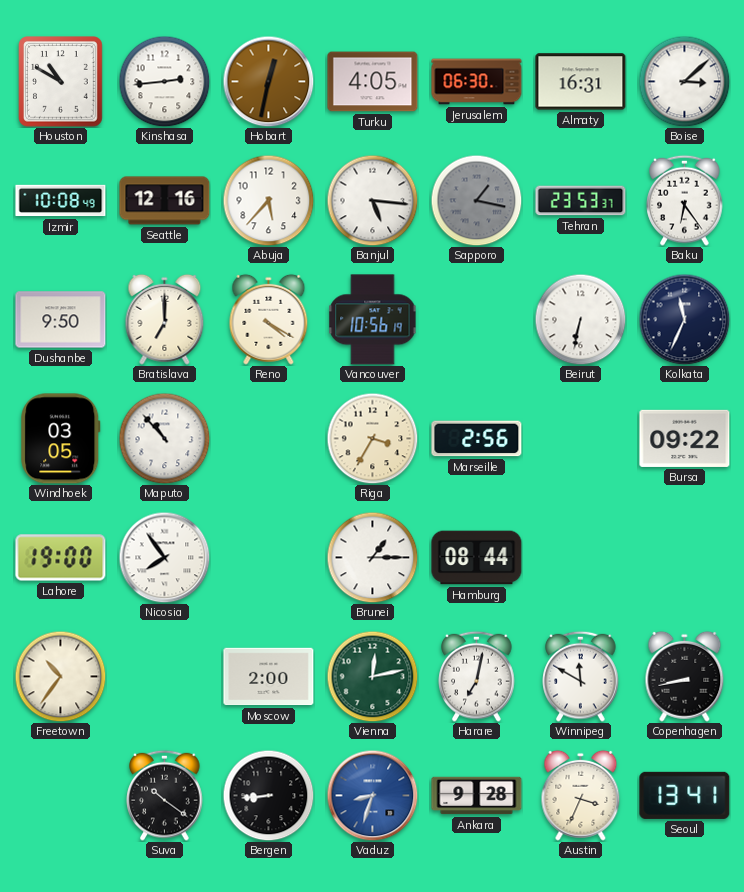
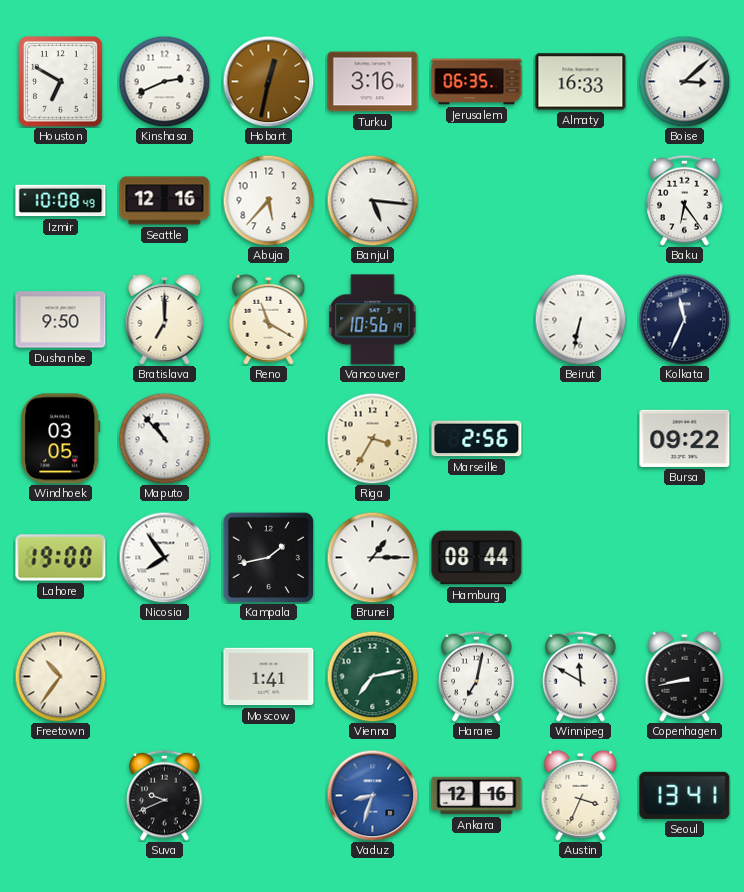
Houston: 10:50 -> 6:50
Kinshasa: 2:44 -> 2:41
Turku: 4:05 -> 3:16
Jerusalem: 06:30 -> 06:35
Almaty: 16:31 -> 16:33
Sapporo: 1:17 -> none
Tehran: 23:53 -> none
Reno: 4:20 -> 11:20
Kampala: none -> 1:43
Moscow: 2:00 -> 1:41
Vienna: 12:13 -> 7:13
Suva: 10:21 -> 9:41
Bergen: 8:44 -> none
Ankara: 9:28 -> 12:16
